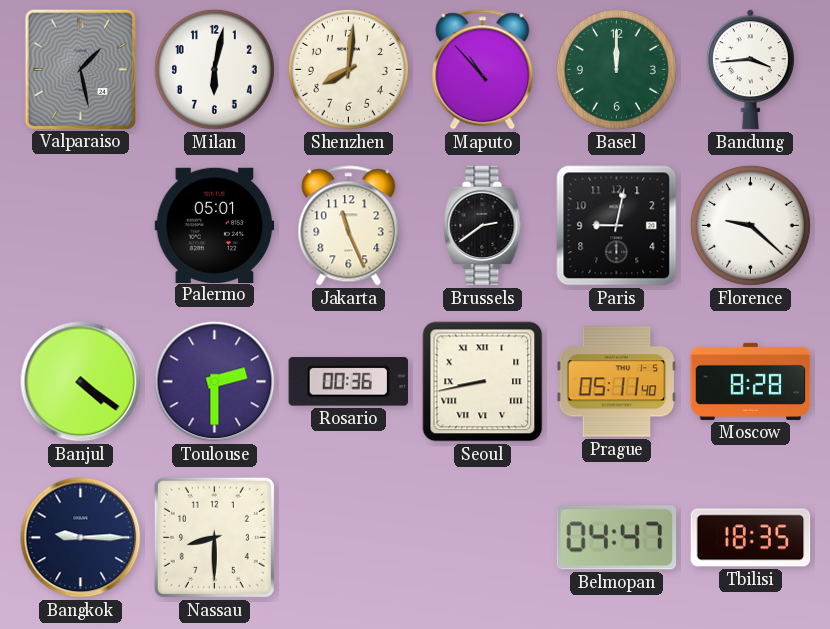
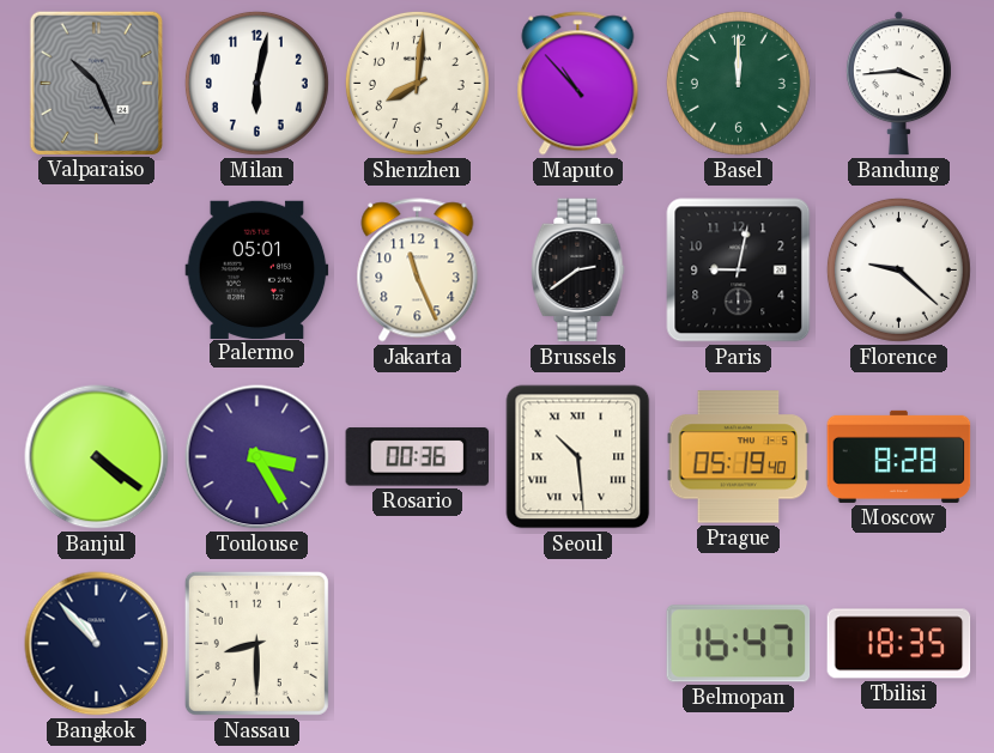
Valparaiso: 1:28 -> 10:26
Toulouse: 2:30 -> 3:25
Seoul: 8:43 -> 10:29
Prague: 05:11 -> 05:19
Bangkok: 9:15 -> 10:53
Belmopan: 04:47 -> 16:47
